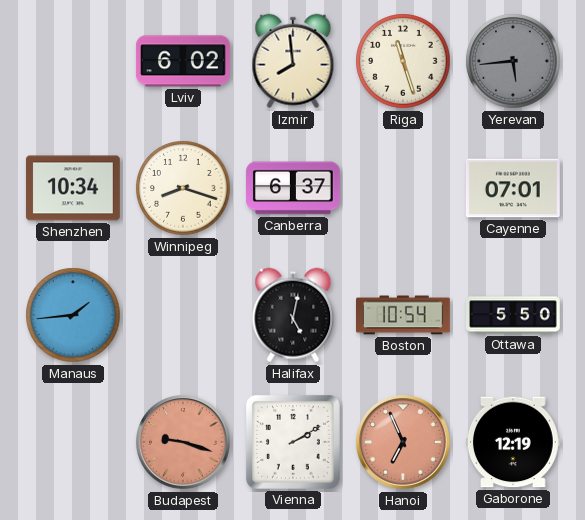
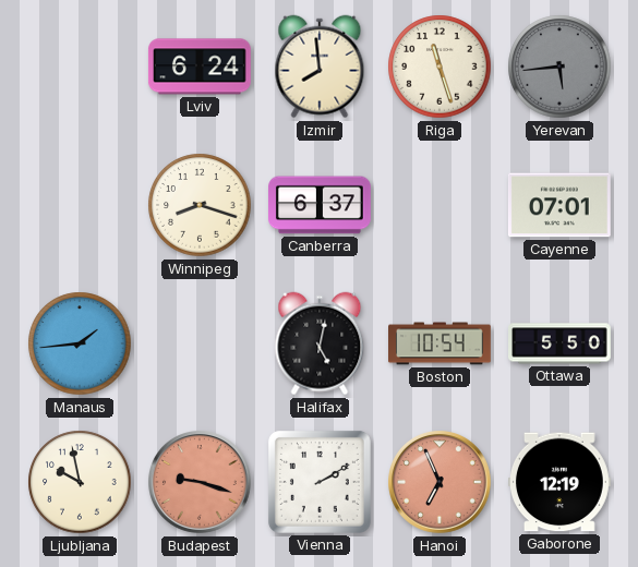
Lviv: 6:02 -> 6:24
Shenzhen: 10:34 -> none
Ljubljana: none -> 9:58
